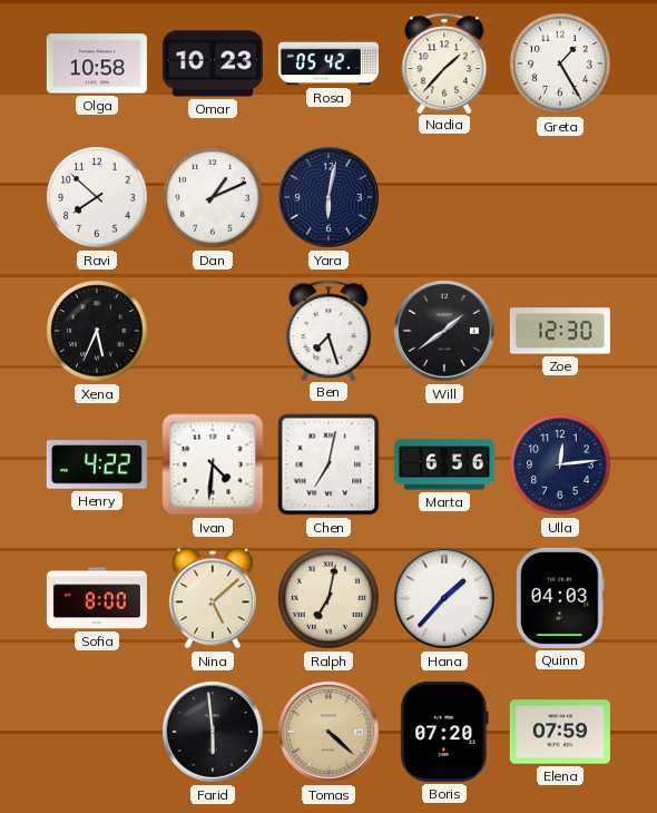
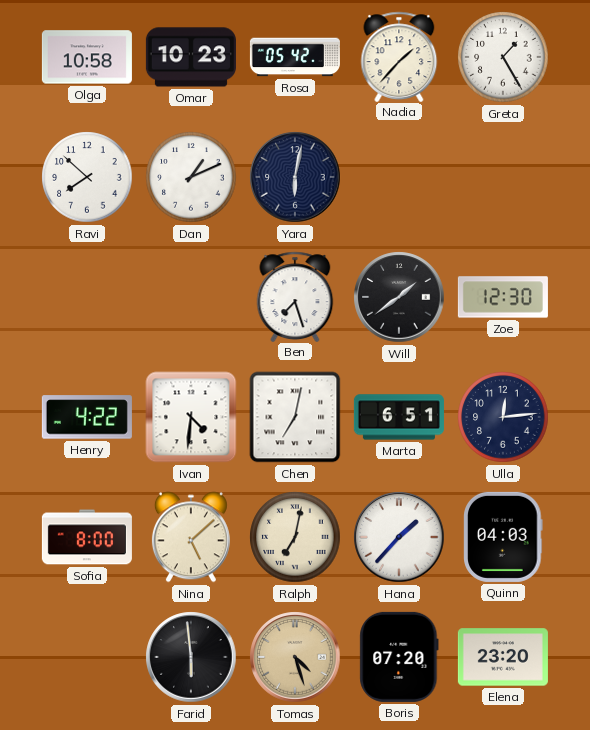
Xena: 5:34 -> none
Marta: 6:56 -> 6:51
Tomas: 4:22 -> 4:27
Elena: 07:59 -> 23:20
